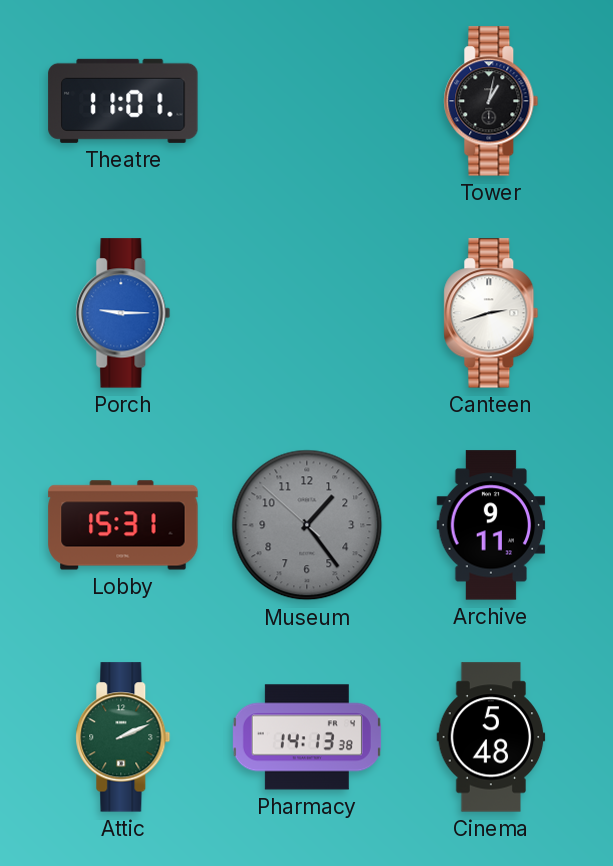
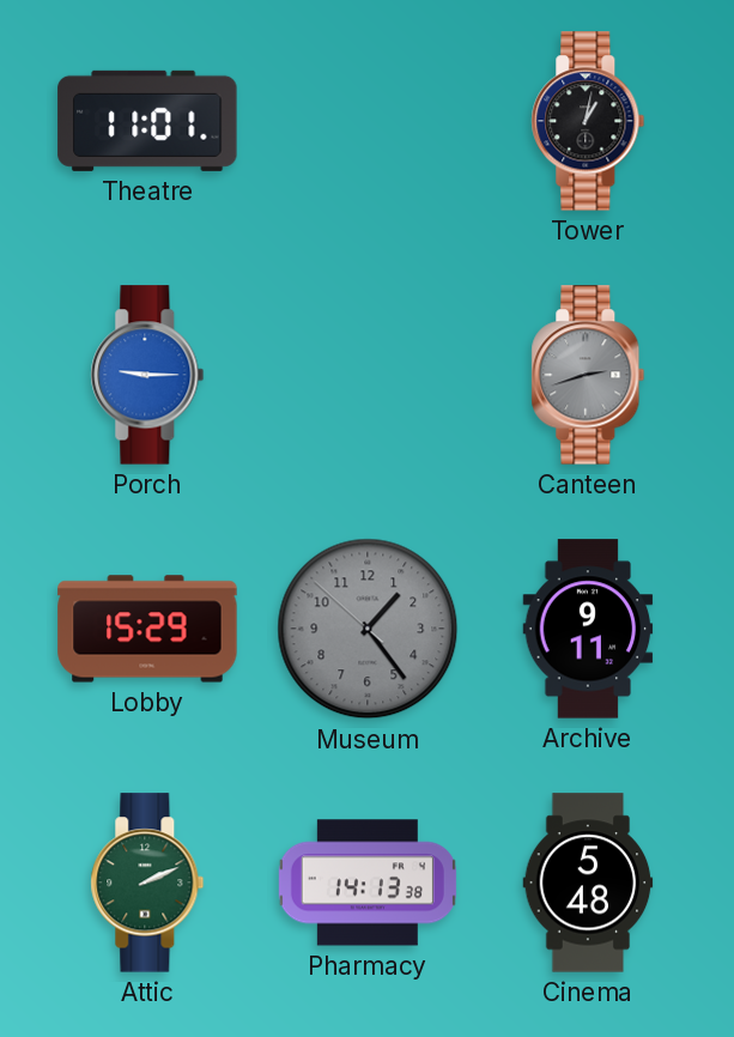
Canteen dial: white -> grey
Lobby: 15:31 -> 15:29
